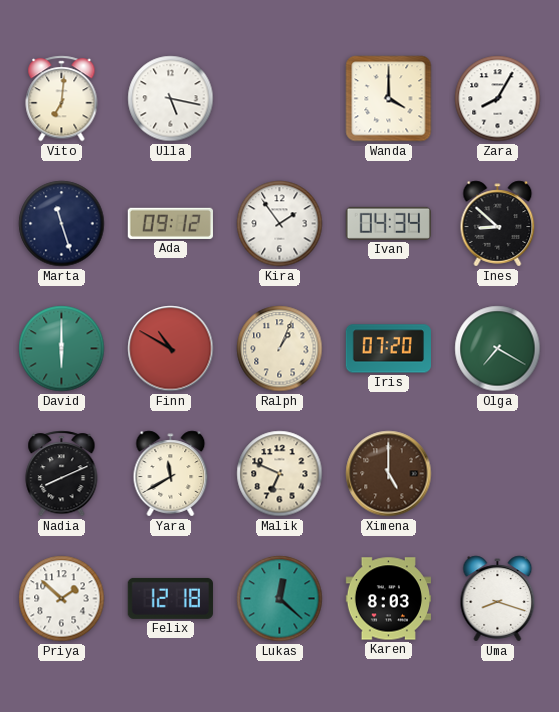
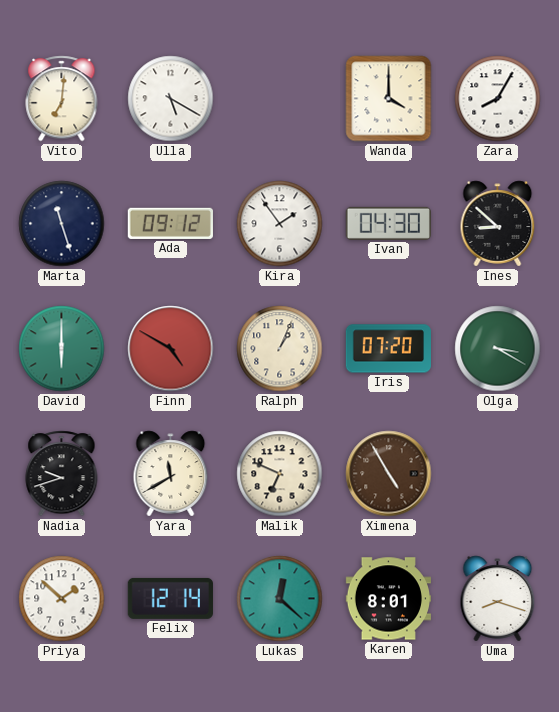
Ulla: 5:17 -> 5:20
Ivan: 04:34 -> 04:30
Finn: 10:50 -> 4:50
Olga: 7:20 -> 3:20
Nadia: 8:11 -> 9:42
Ximena: 5:00 -> 4:55
Felix: 12:18 -> 12:14
Karen: 8:03 -> 8:01
